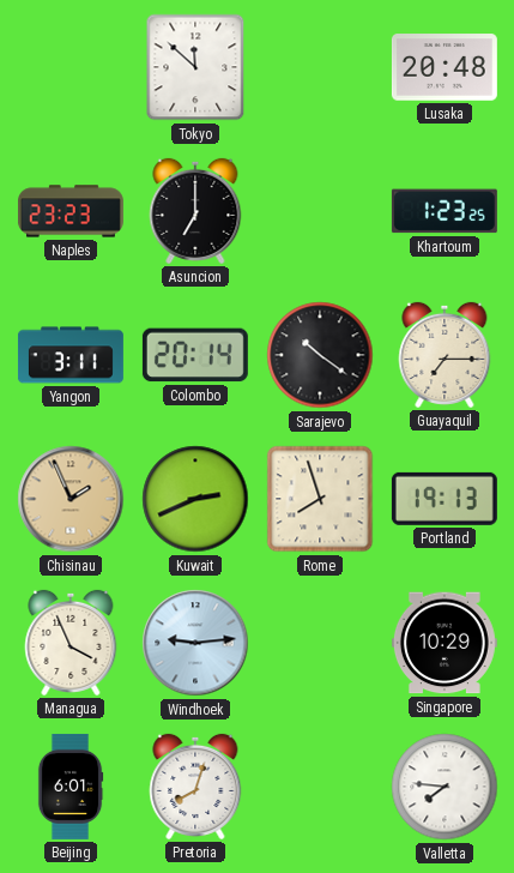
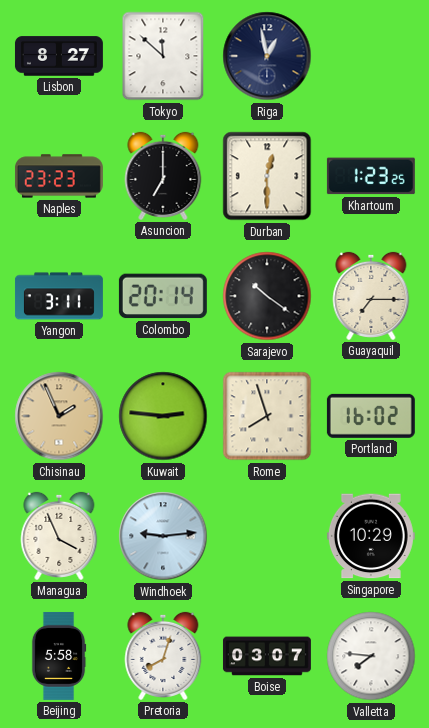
Lisbon: none -> 8:27
Riga: none -> 12:58
Lusaka: 20:48 -> none
Durban: none -> 12:30
Kuwait: 2:41 -> 2:46
Portland: 19:13 -> 16:02
Beijing: 6:01 -> 5:58
Boise: none -> 03:07
